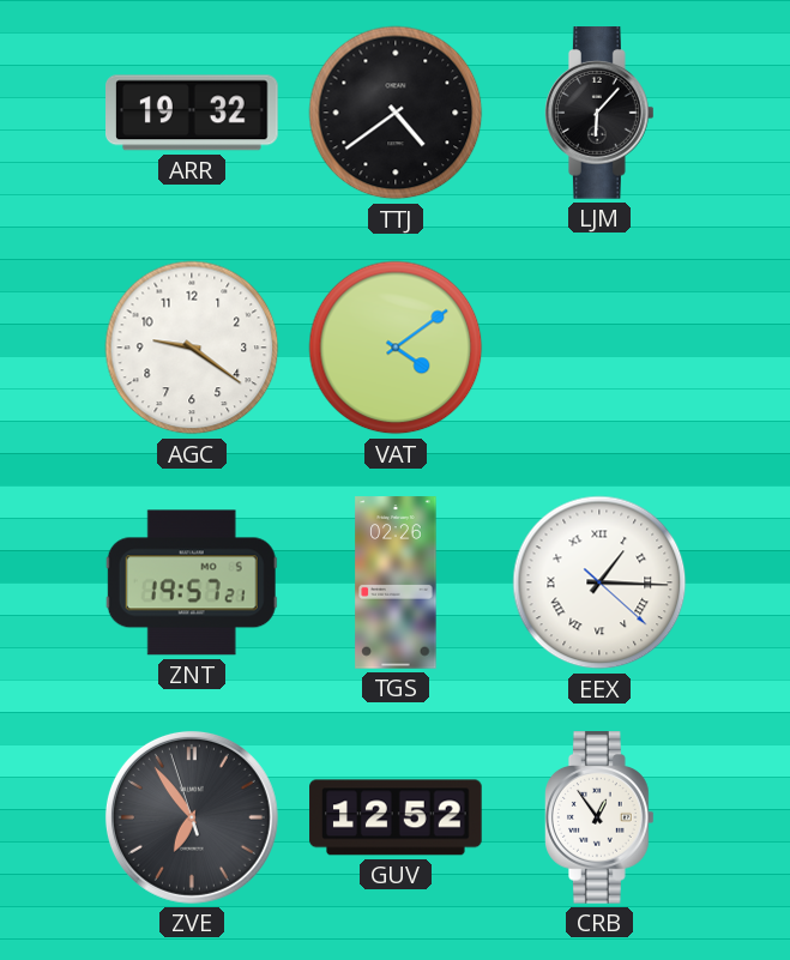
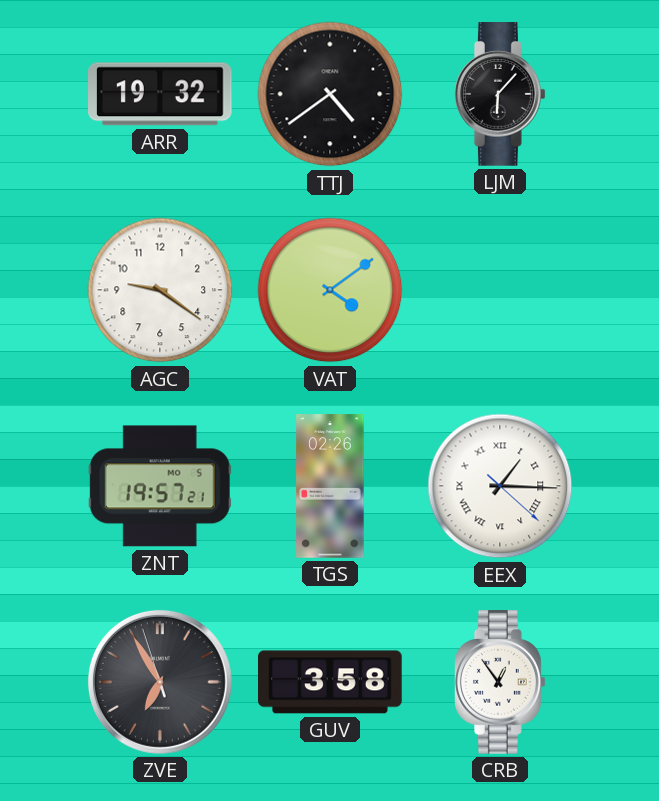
ZVE: 6:53 -> 6:54
GUV: 12:52 -> 3:58
